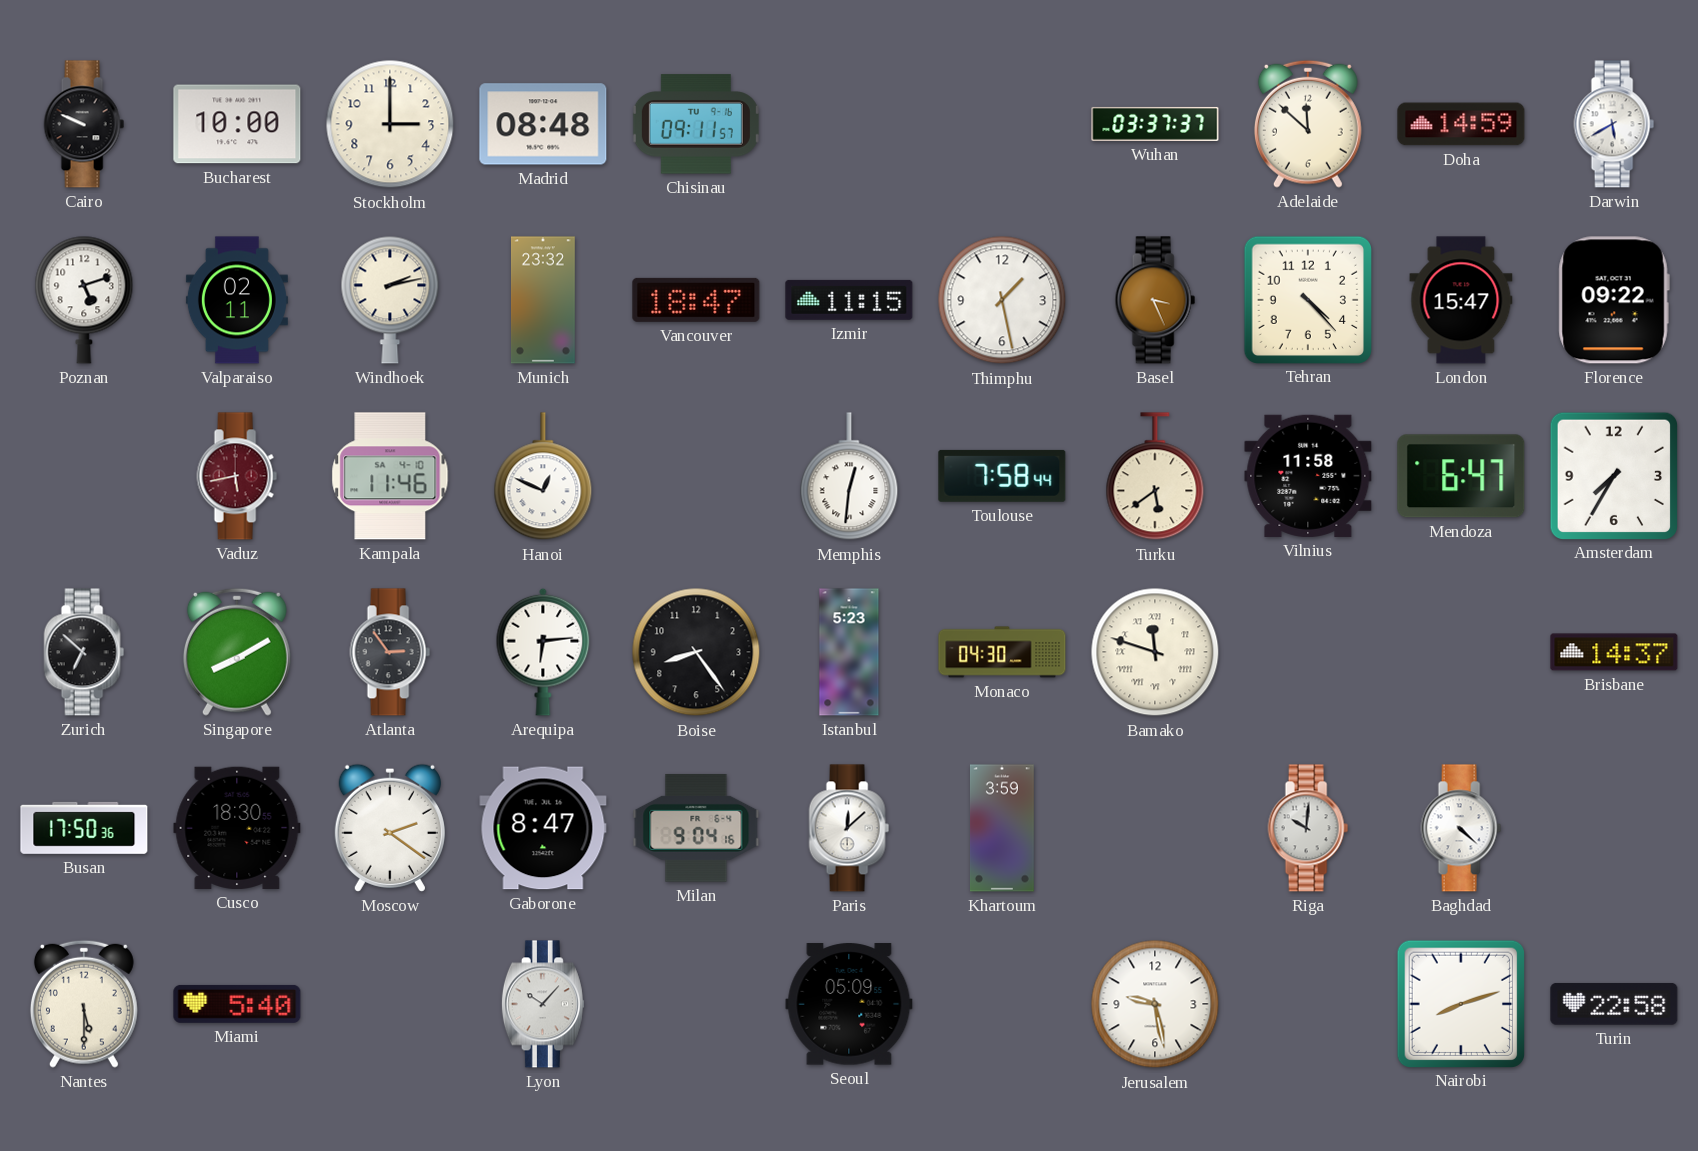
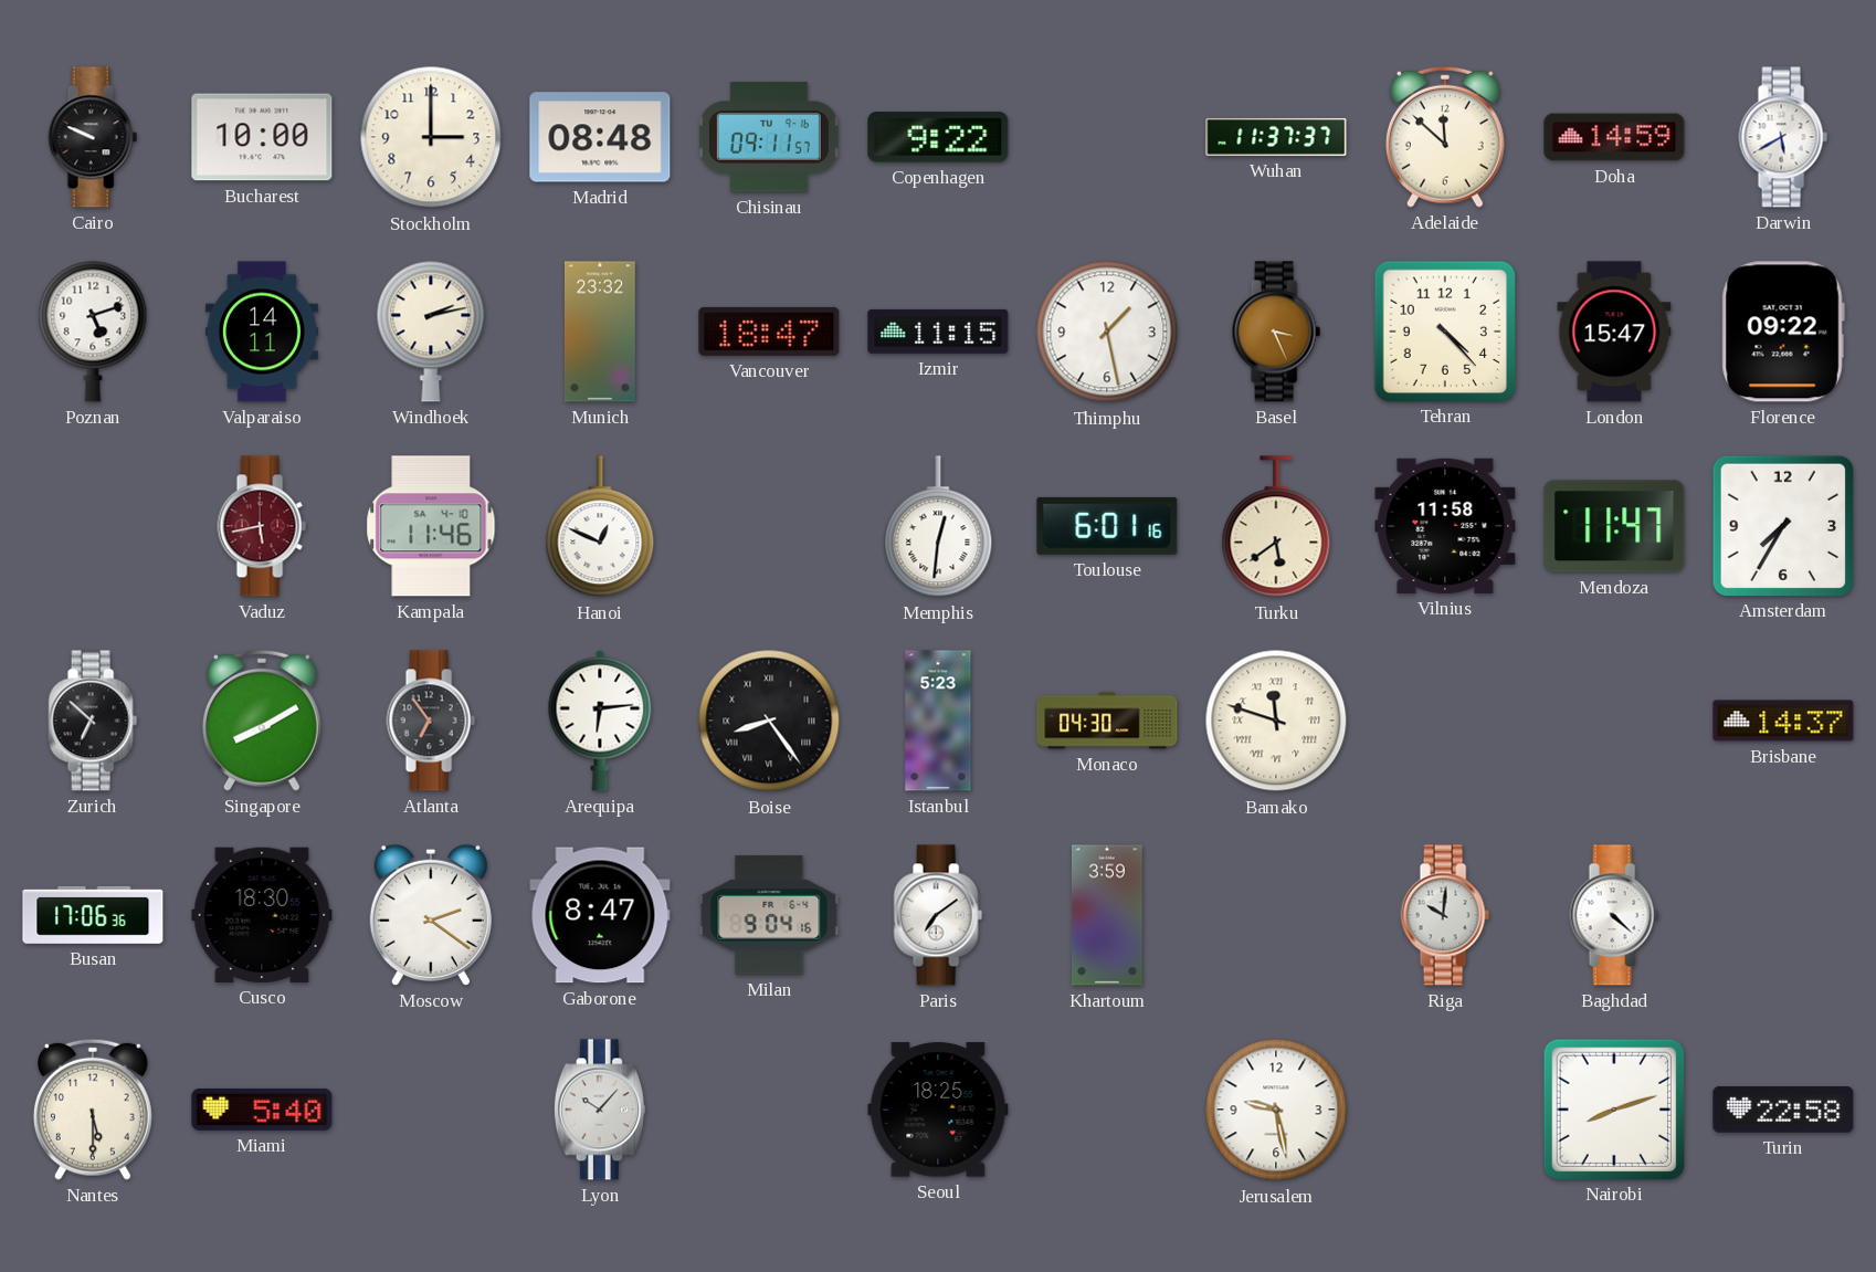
Copenhagen: none -> 9:22
Wuhan: 03:37 -> 11:37
Valparaiso: 02:11 -> 14:11
Toulouse: 7:58 -> 6:01
Mendoza: 6:47 -> 11:47
Atlanta: 2:54 -> 6:54
Boise numerals: Arabic -> Roman
Busan: 17:50 -> 17:06
Paris: 12:08 -> 7:09
Seoul: 05:09 -> 18:25
